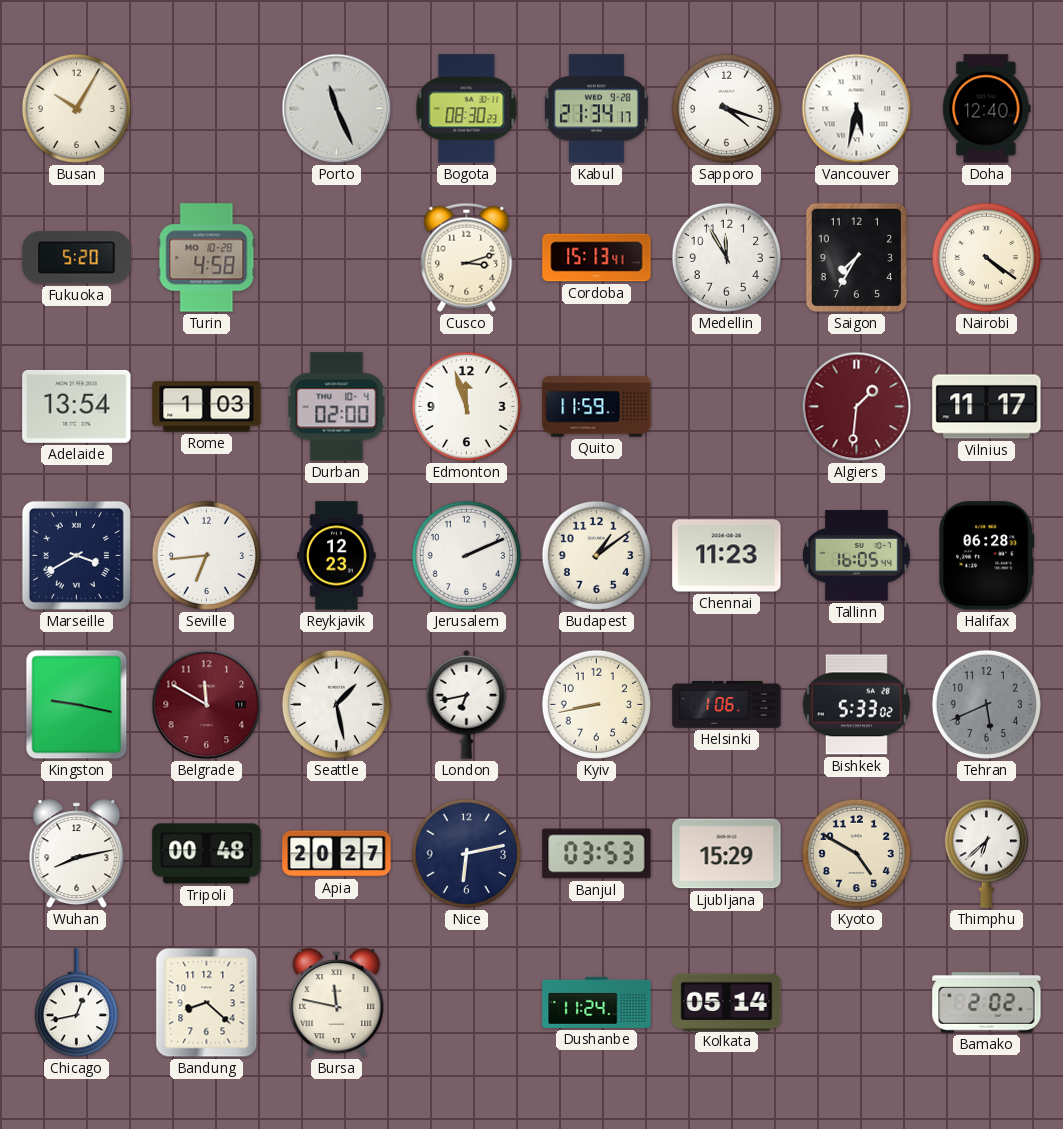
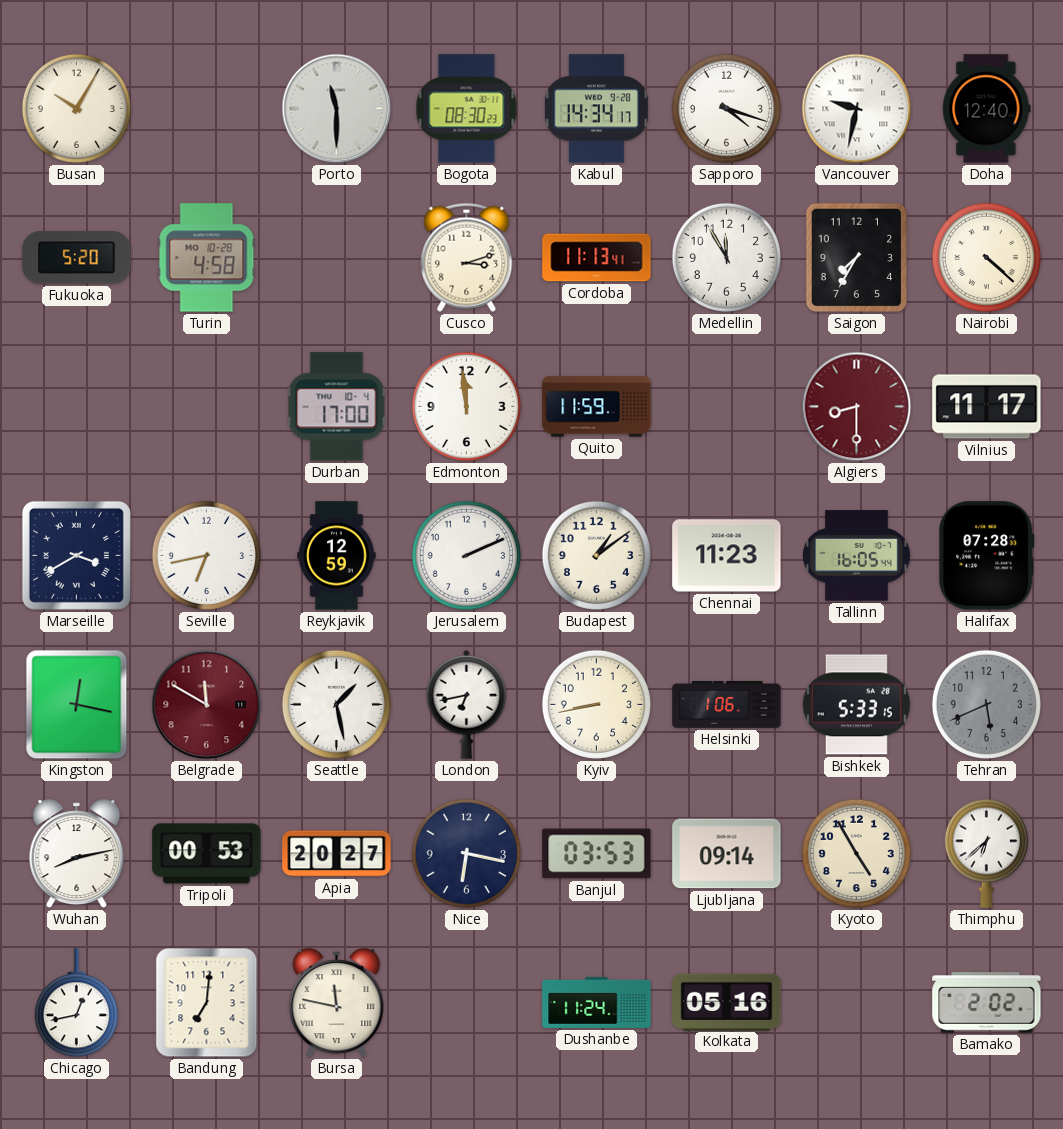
Porto: 11:26 -> 11:30
Kabul: 21:34 -> 14:34
Vancouver: 5:32 -> 9:32
Cordoba: 15:13 -> 11:13
Nairobi: 4:21 -> 4:22
Adelaide: 13:54 -> none
Rome: 1:03 -> none
Durban: 02:00 -> 17:00
Edmonton: 11:57 -> 11:59
Algiers: 1:31 -> 8:30
Seville: 6:44 -> 6:43
Reykjavik: 12:23 -> 12:59
Halifax: 06:28 -> 07:28
Kingston: 9:17 -> 12:17
Bishkek: 5:33:02 -> 5:33:15
Tripoli: 00:48 -> 00:53
Nice: 6:13 -> 6:17
Ljubljana: 15:29 -> 09:14
Kyoto: 4:50 -> 4:55
Bandung: 8:22 -> 7:01
Kolkata: 05:14 -> 05:16
